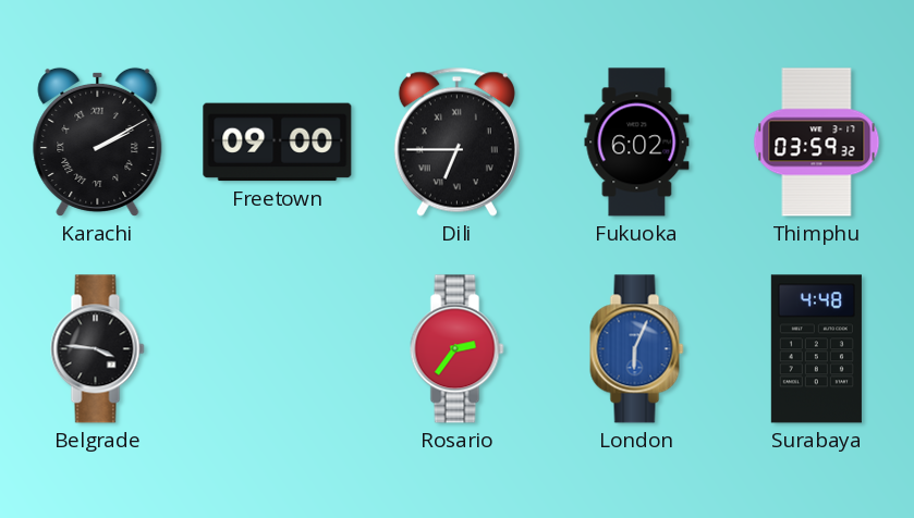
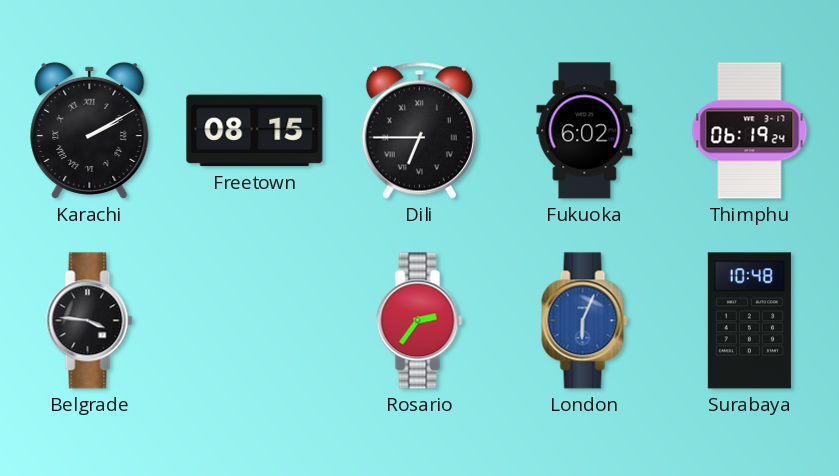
Freetown: 09:00 -> 08:15
Thimphu: 03:59 -> 06:19
Surabaya: 4:48 -> 10:48
